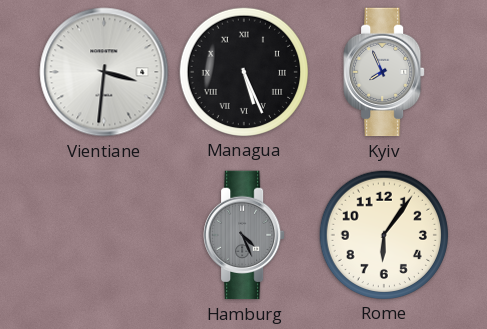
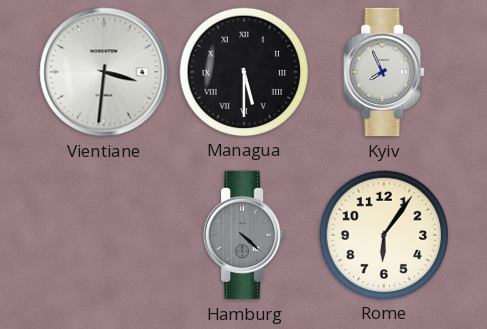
Managua: 5:26 -> 5:30
Hamburg: 4:26 -> 4:22
